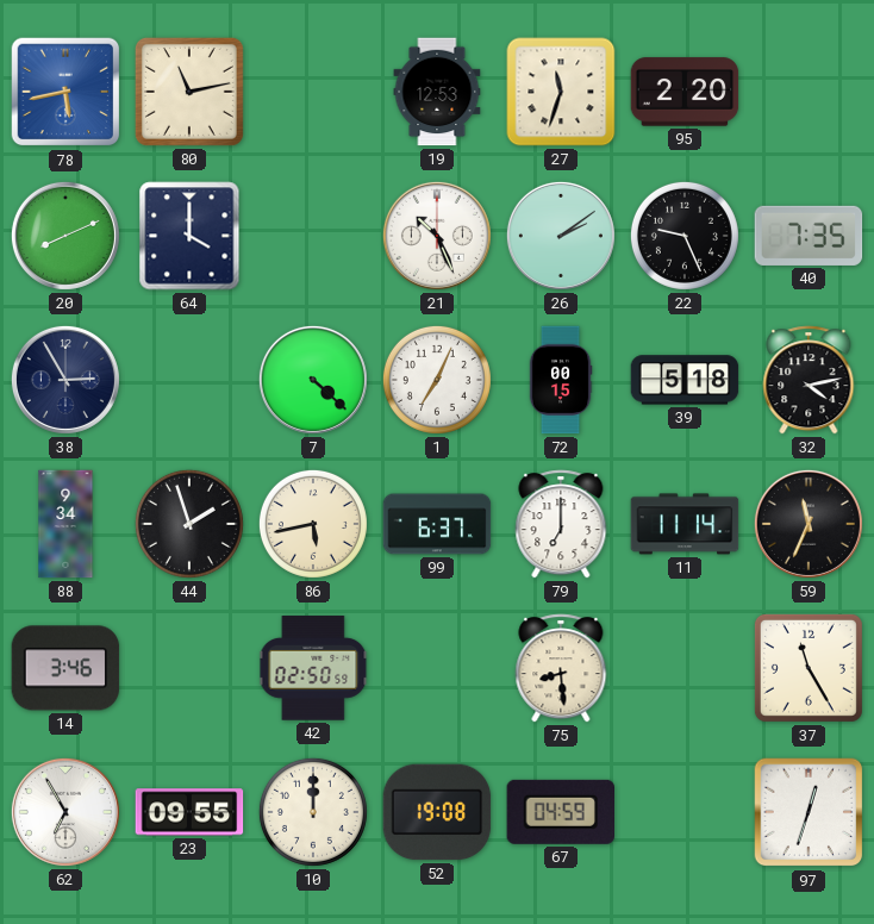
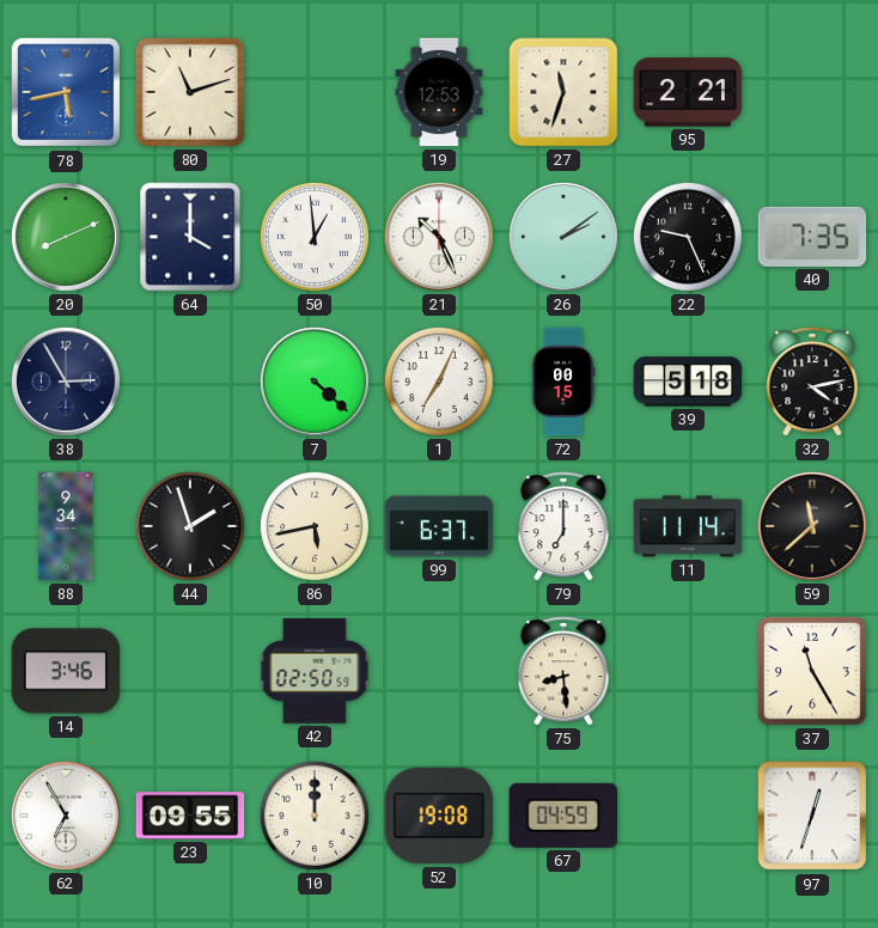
80: 11:13 -> 11:12
95: 2:20 -> 2:21
50: none -> 12:59
59: 11:34 -> 11:38
